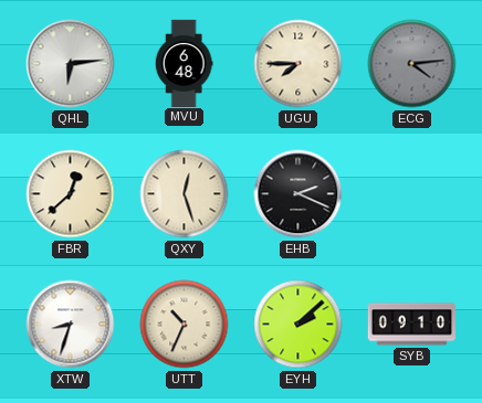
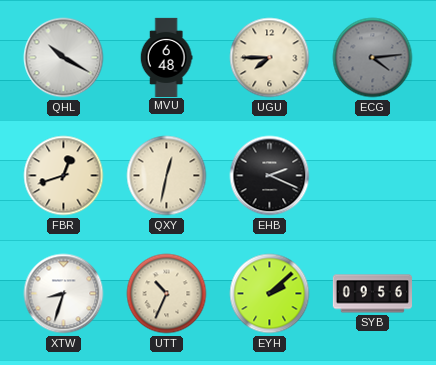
QHL: 6:14 -> 10:20
FBR: 12:38 -> 12:42
QXY: 12:27 -> 12:32
SYB: 09:10 -> 09:56
